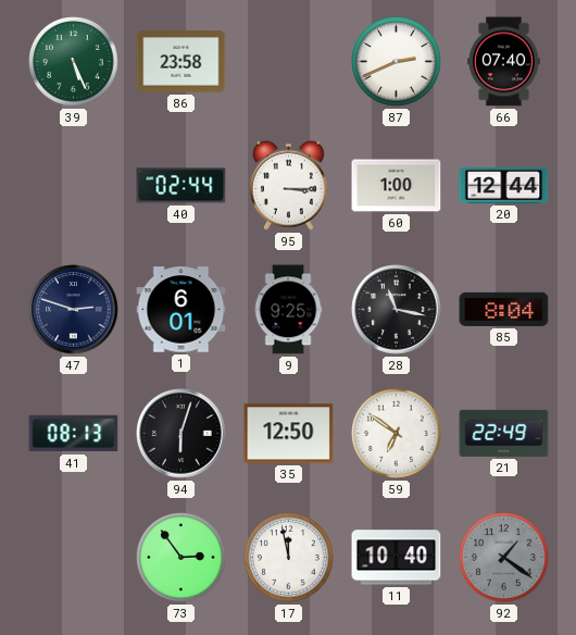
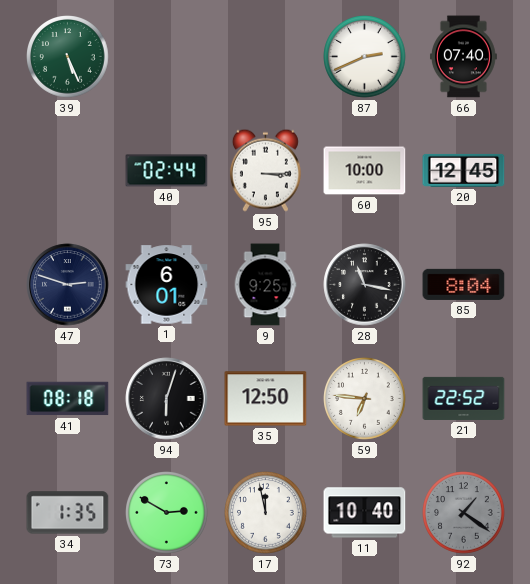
86: 23:58 -> none
60: 1:00 -> 10:00
20: 12:44 -> 12:45
41: 08:13 -> 08:18
59: 6:51 -> 6:46
21: 22:49 -> 22:52
34: none -> 1:35
73: 2:54 -> 2:50
